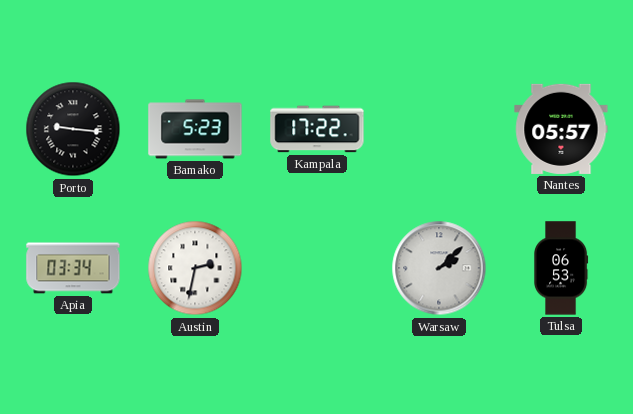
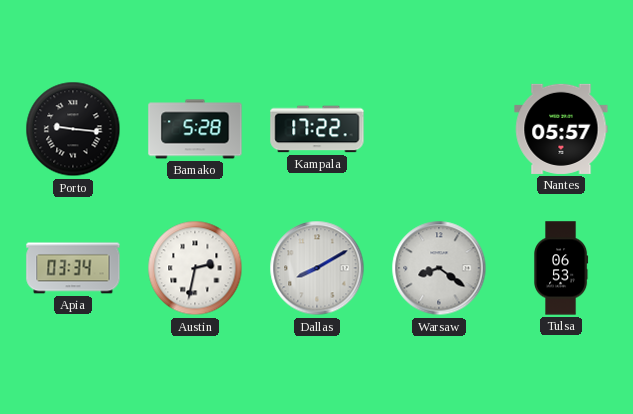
Bamako: 5:23 -> 5:28
Dallas: none -> 8:10
Warsaw: 2:08 -> 8:21
